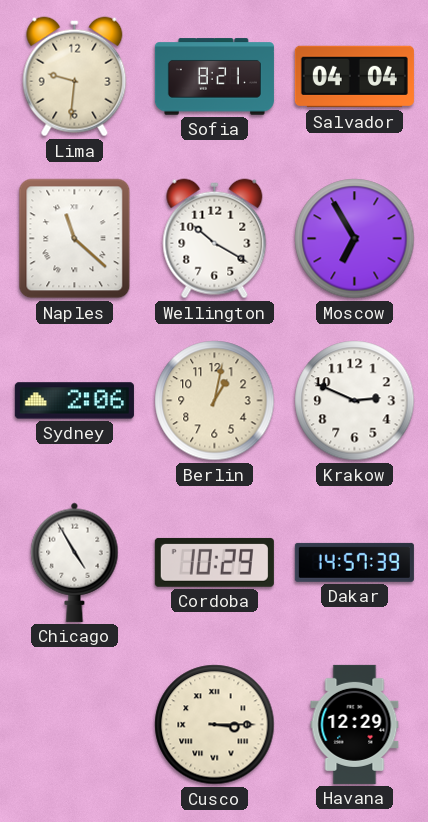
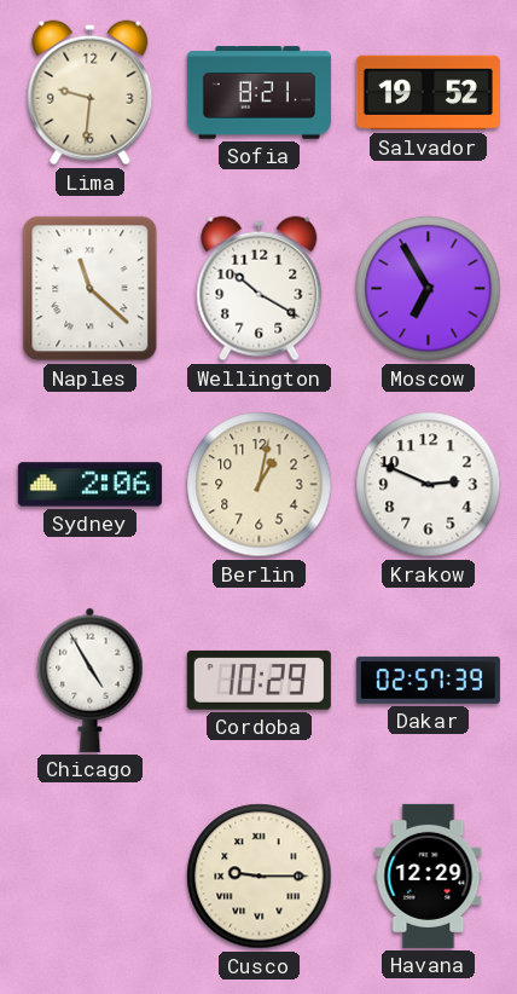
Salvador: 04:04 -> 19:52
Dakar: 14:57 -> 02:57
Cusco: 3:15 -> 9:15
